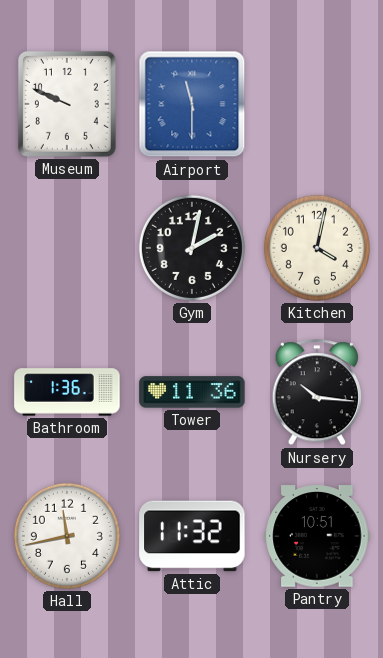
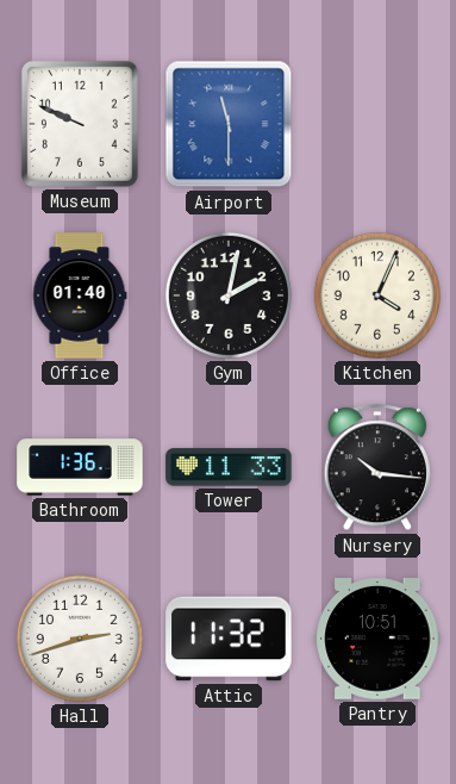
Office: none -> 01:40
Kitchen: 4:02 -> 4:04
Tower: 11:36 -> 11:33
Hall: 11:43 -> 2:42
